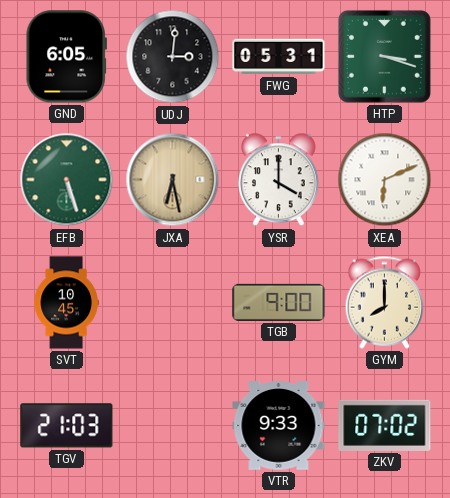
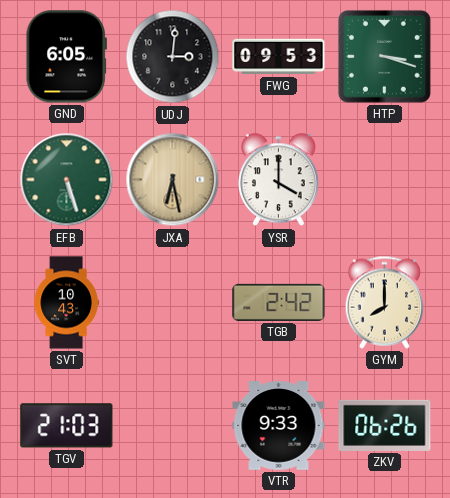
FWG: 05:31 -> 09:53
XEA: 6:11 -> none
SVT: 10:45 -> 10:43
TGB: 9:00 -> 2:42
ZKV: 07:02 -> 06:26
